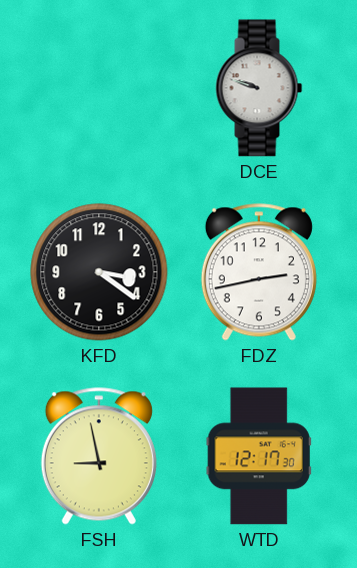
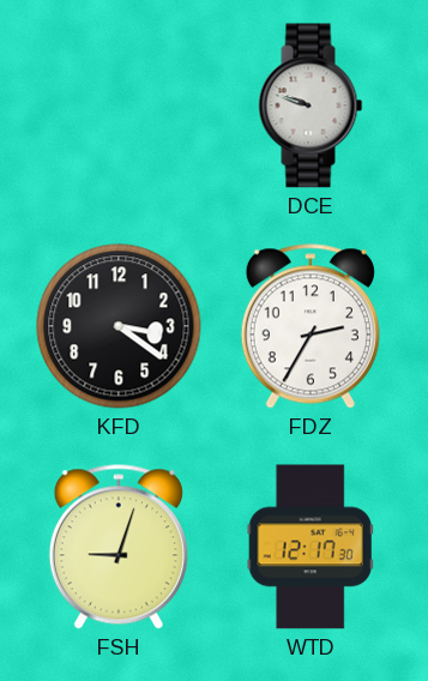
FDZ: 2:43 -> 2:35
FSH: 8:58 -> 9:03
